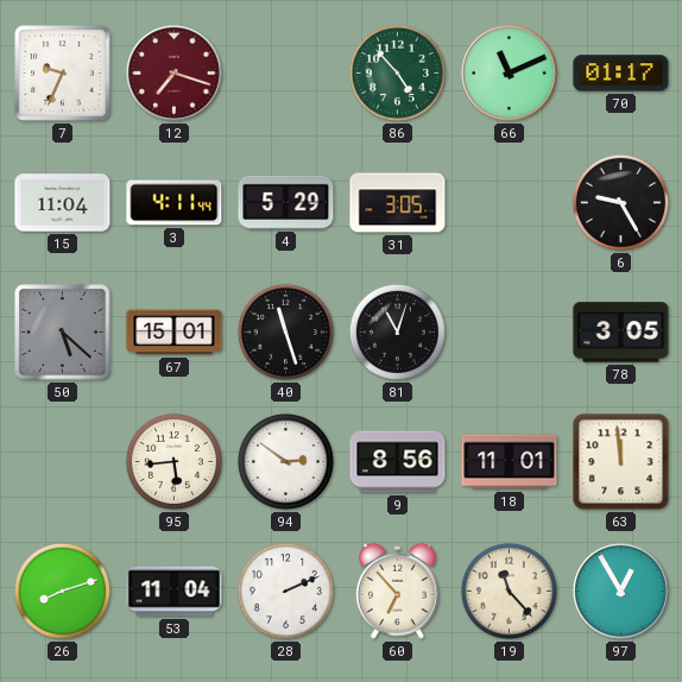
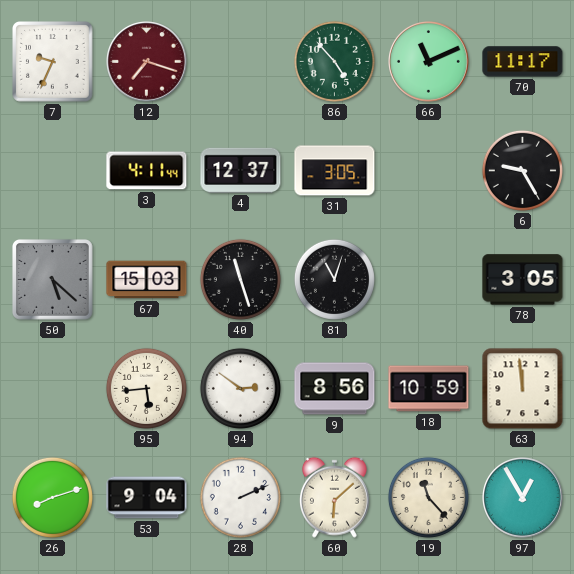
70: 01:17 -> 11:17
15: 11:04 -> none
4: 5:29 -> 12:37
67: 15:01 -> 15:03
18: 11:01 -> 10:59
53: 11:04 -> 9:04
60: 6:53 -> 6:08
